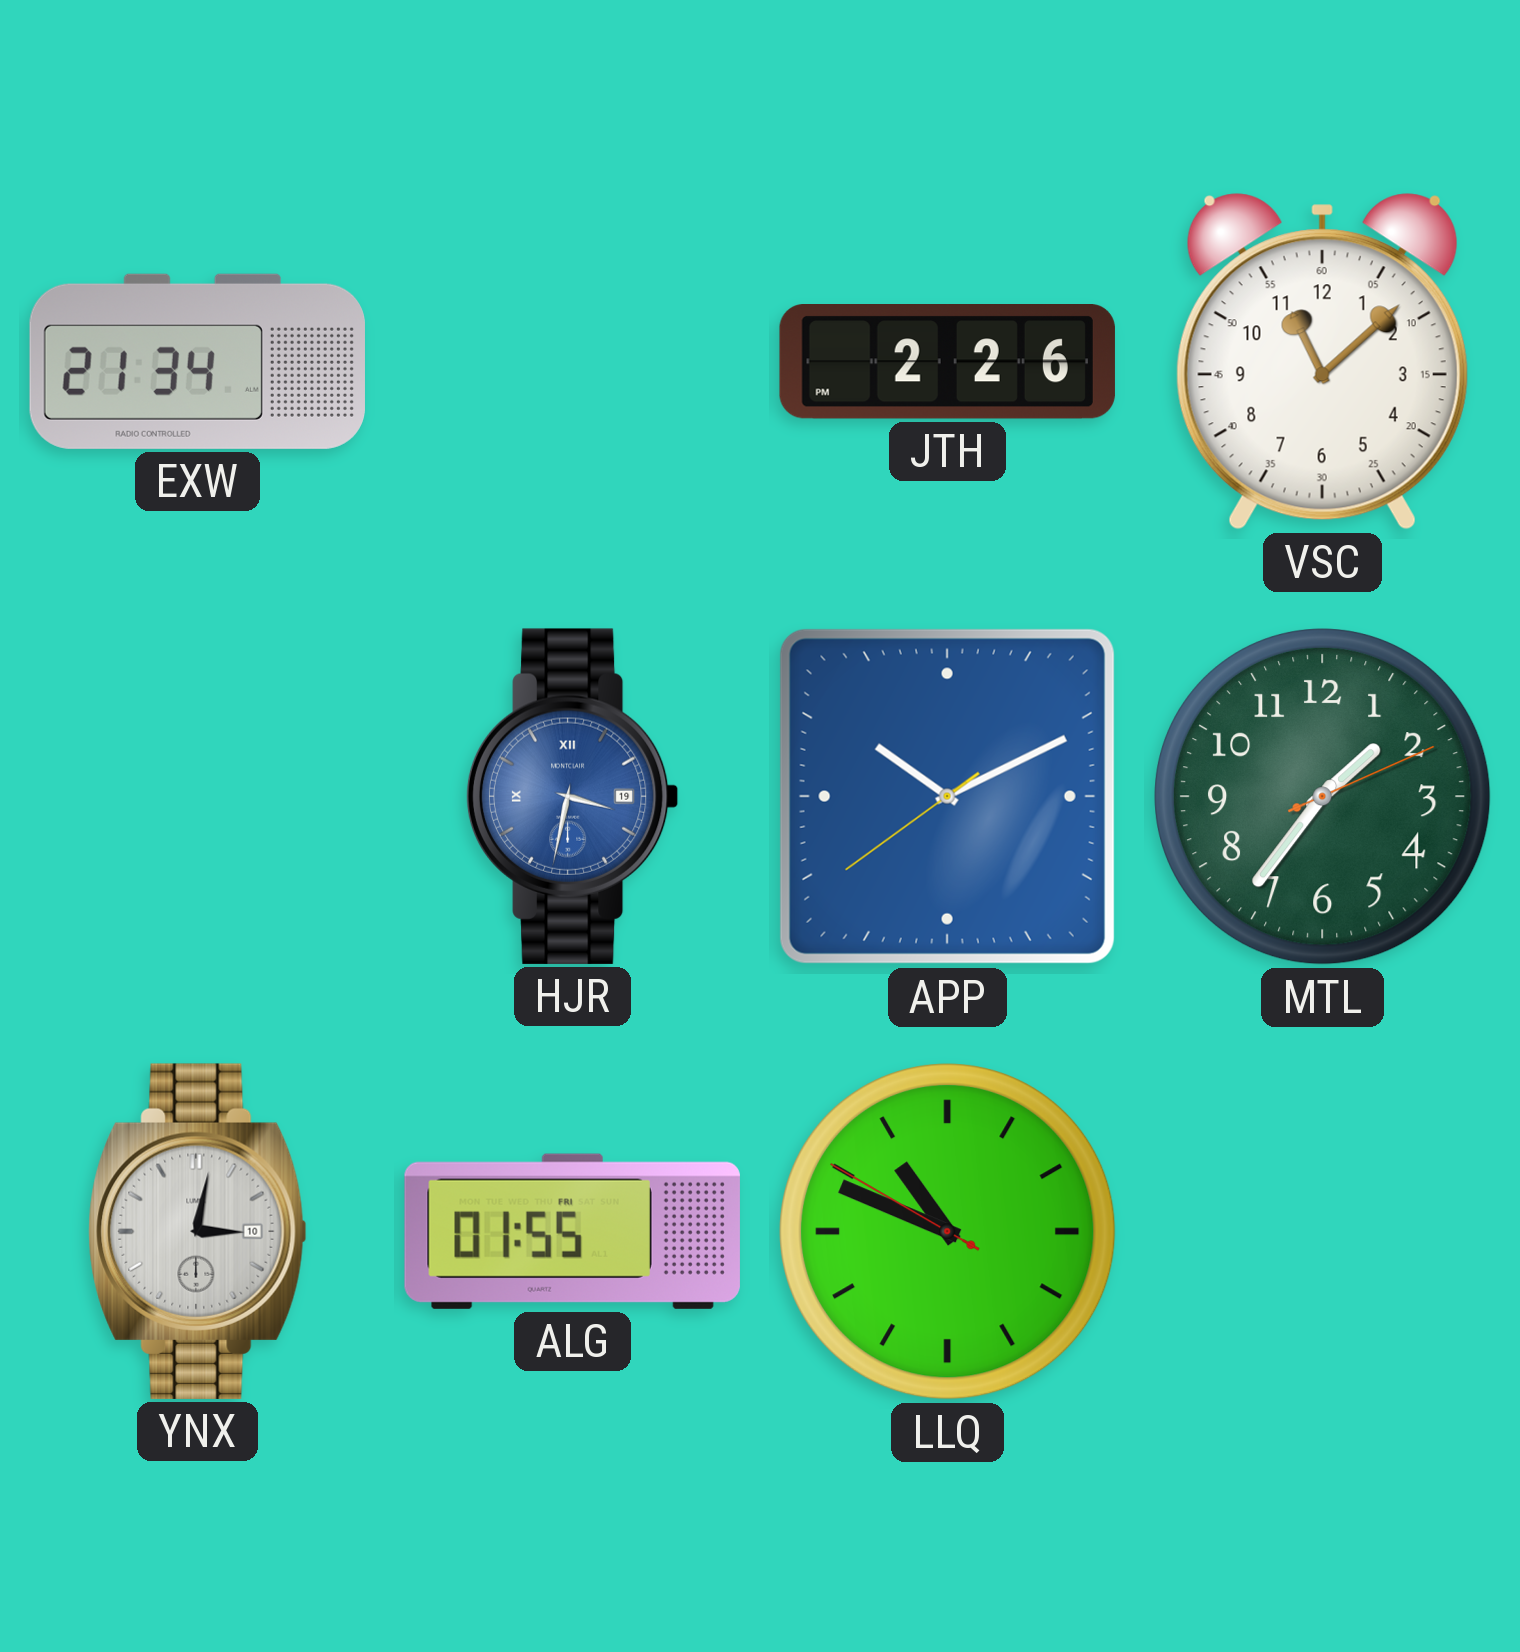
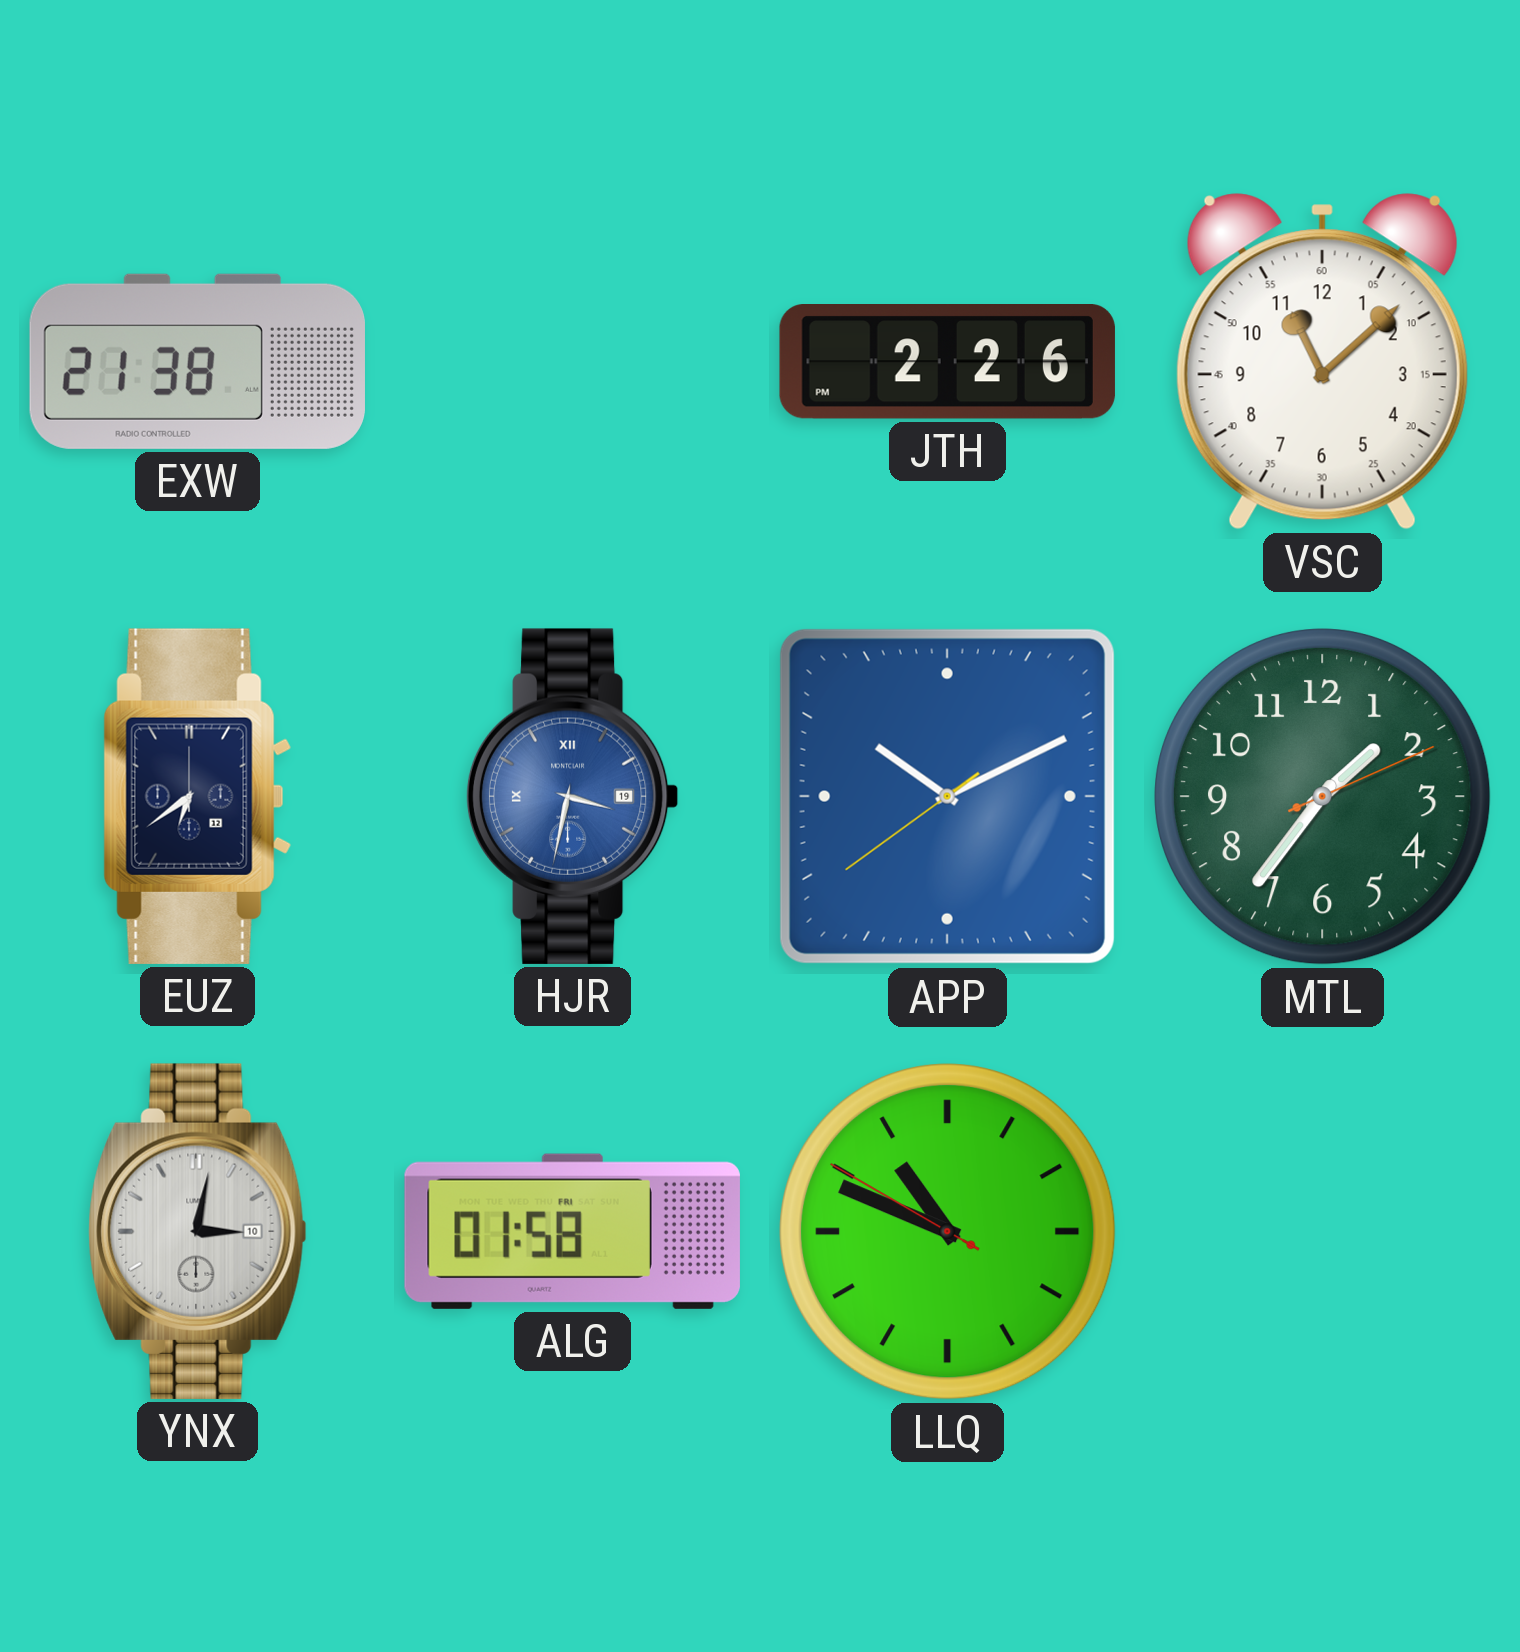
EXW: 21:34 -> 21:38
EUZ: none -> 6:39
ALG: 01:55 -> 01:58
